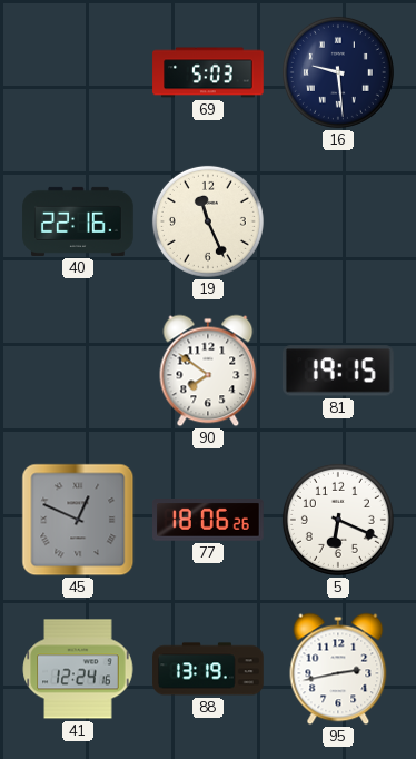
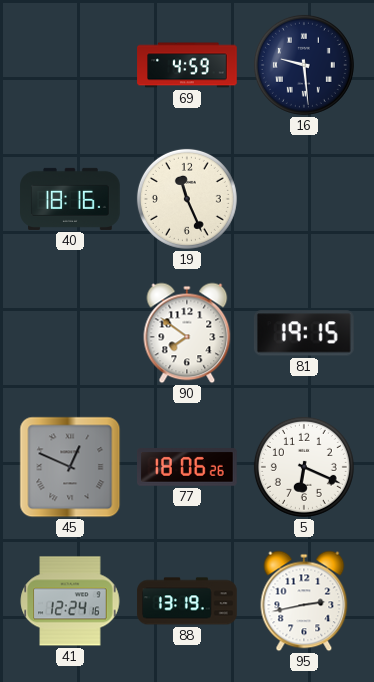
69: 5:03 -> 4:59
40: 22:16 -> 18:16
